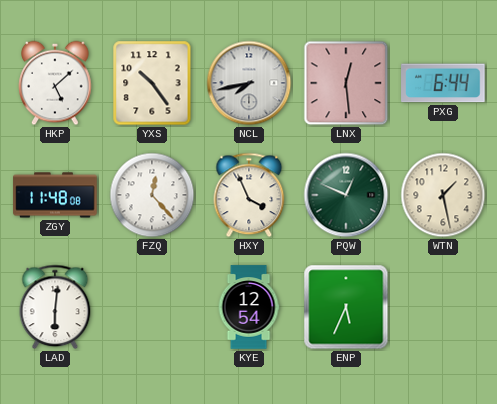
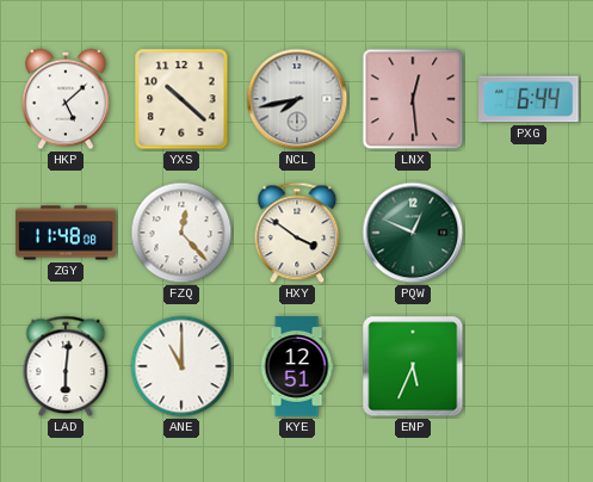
YXS: 10:24 -> 10:22
HXY: 3:56 -> 3:51
WTN: 1:28 -> none
ANE: none -> 11:00
KYE: 12:54 -> 12:51
